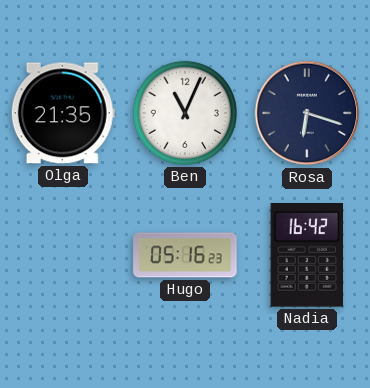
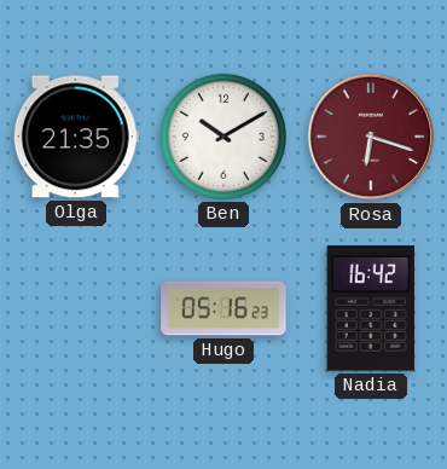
Ben: 11:04 -> 10:10
Rosa dial: navy -> burgundy
